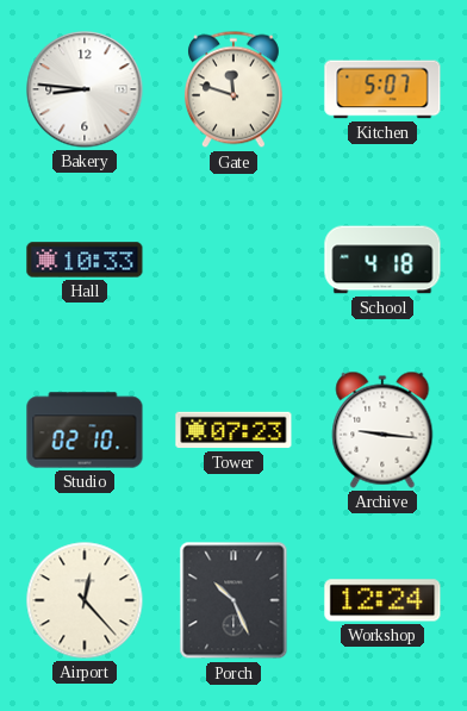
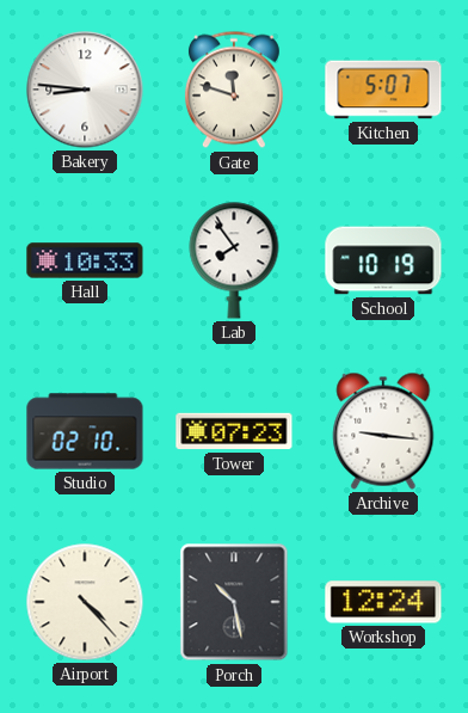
Lab: none -> 7:54
School: 4:18 -> 10:19
Airport: 12:23 -> 4:23
Porch: 10:26 -> 10:28
